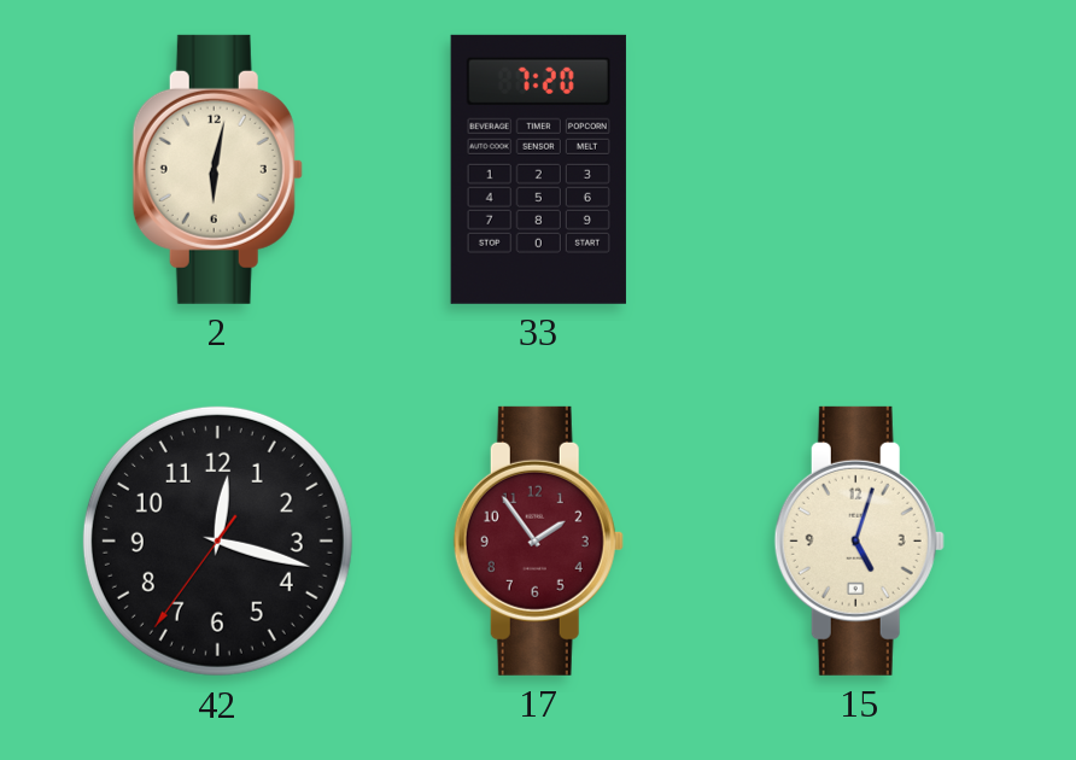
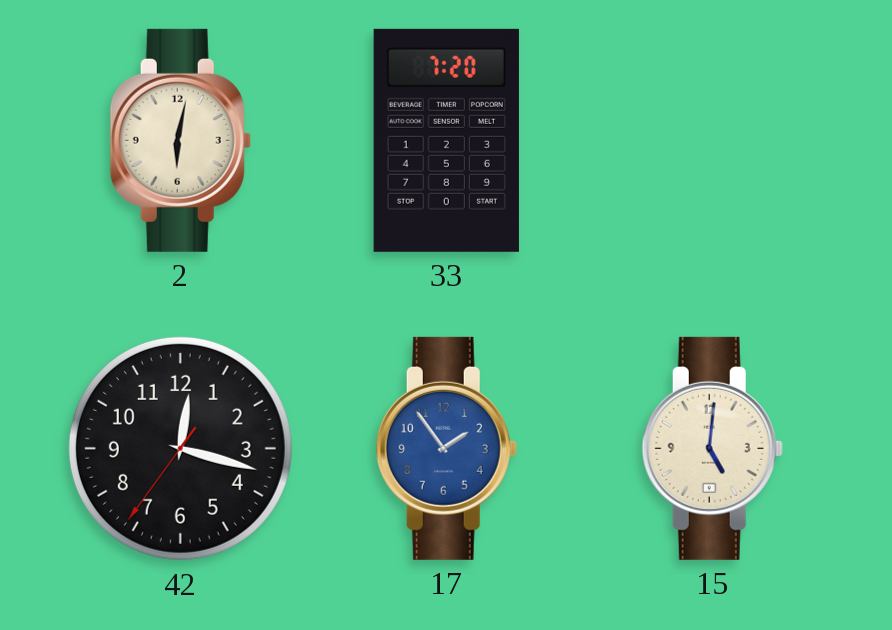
17 dial: burgundy -> blue
15: 5:03 -> 5:01
